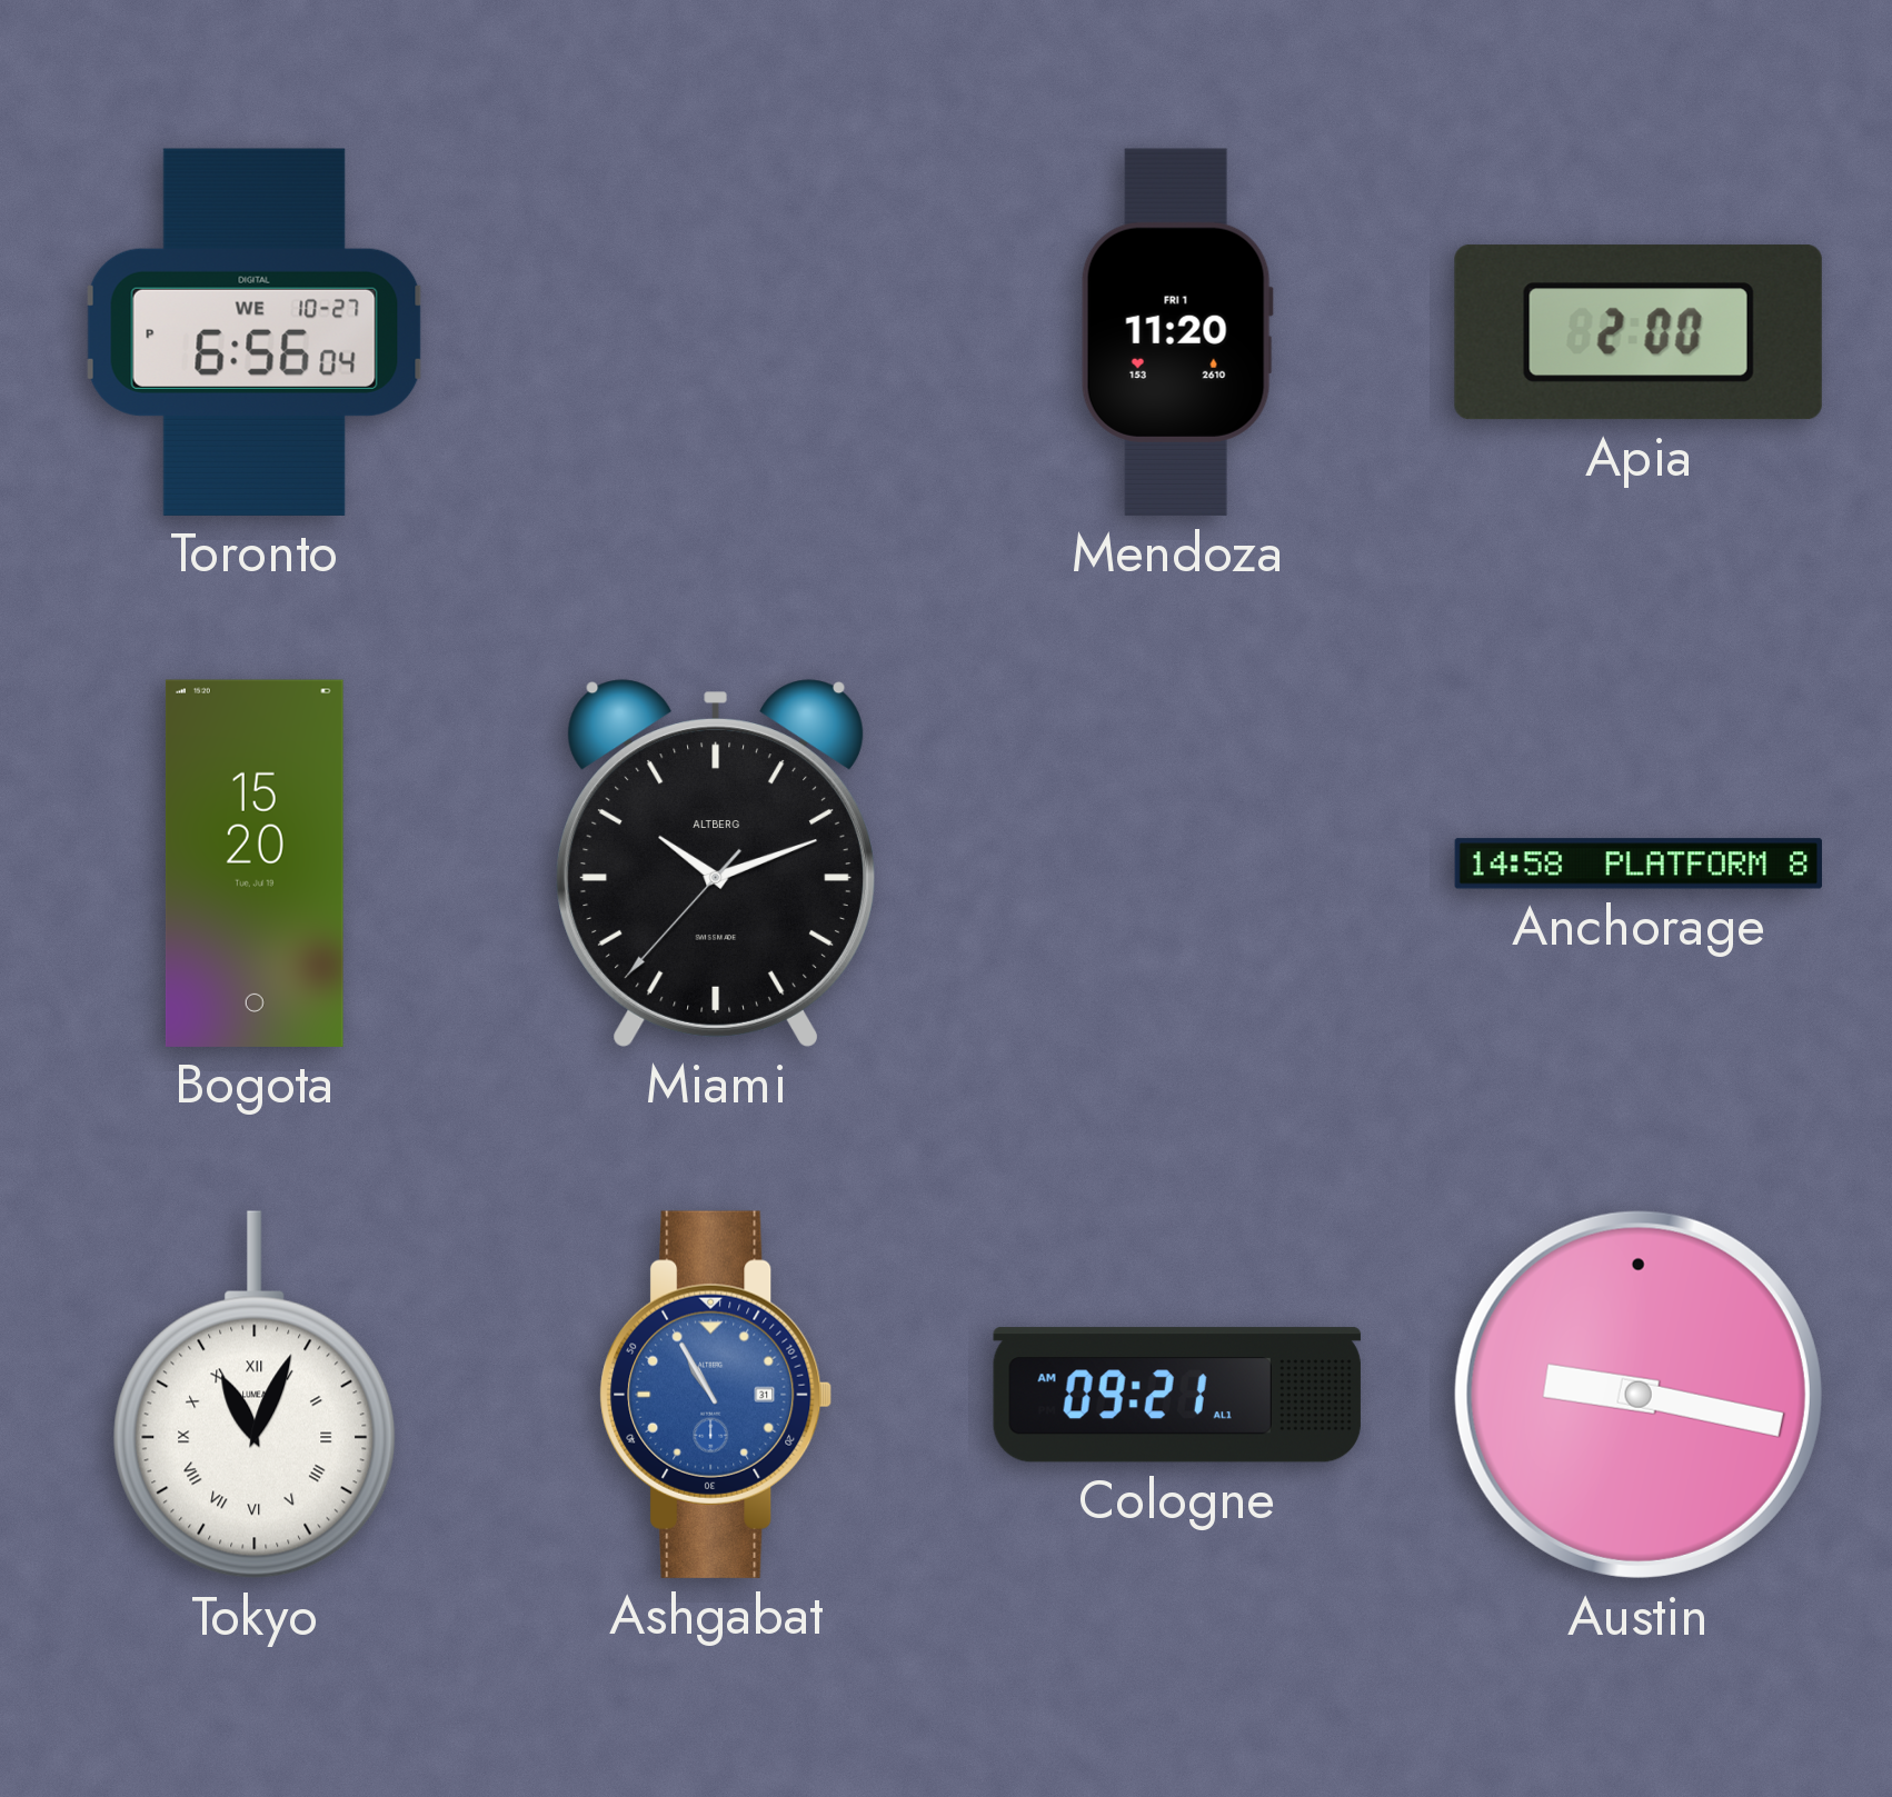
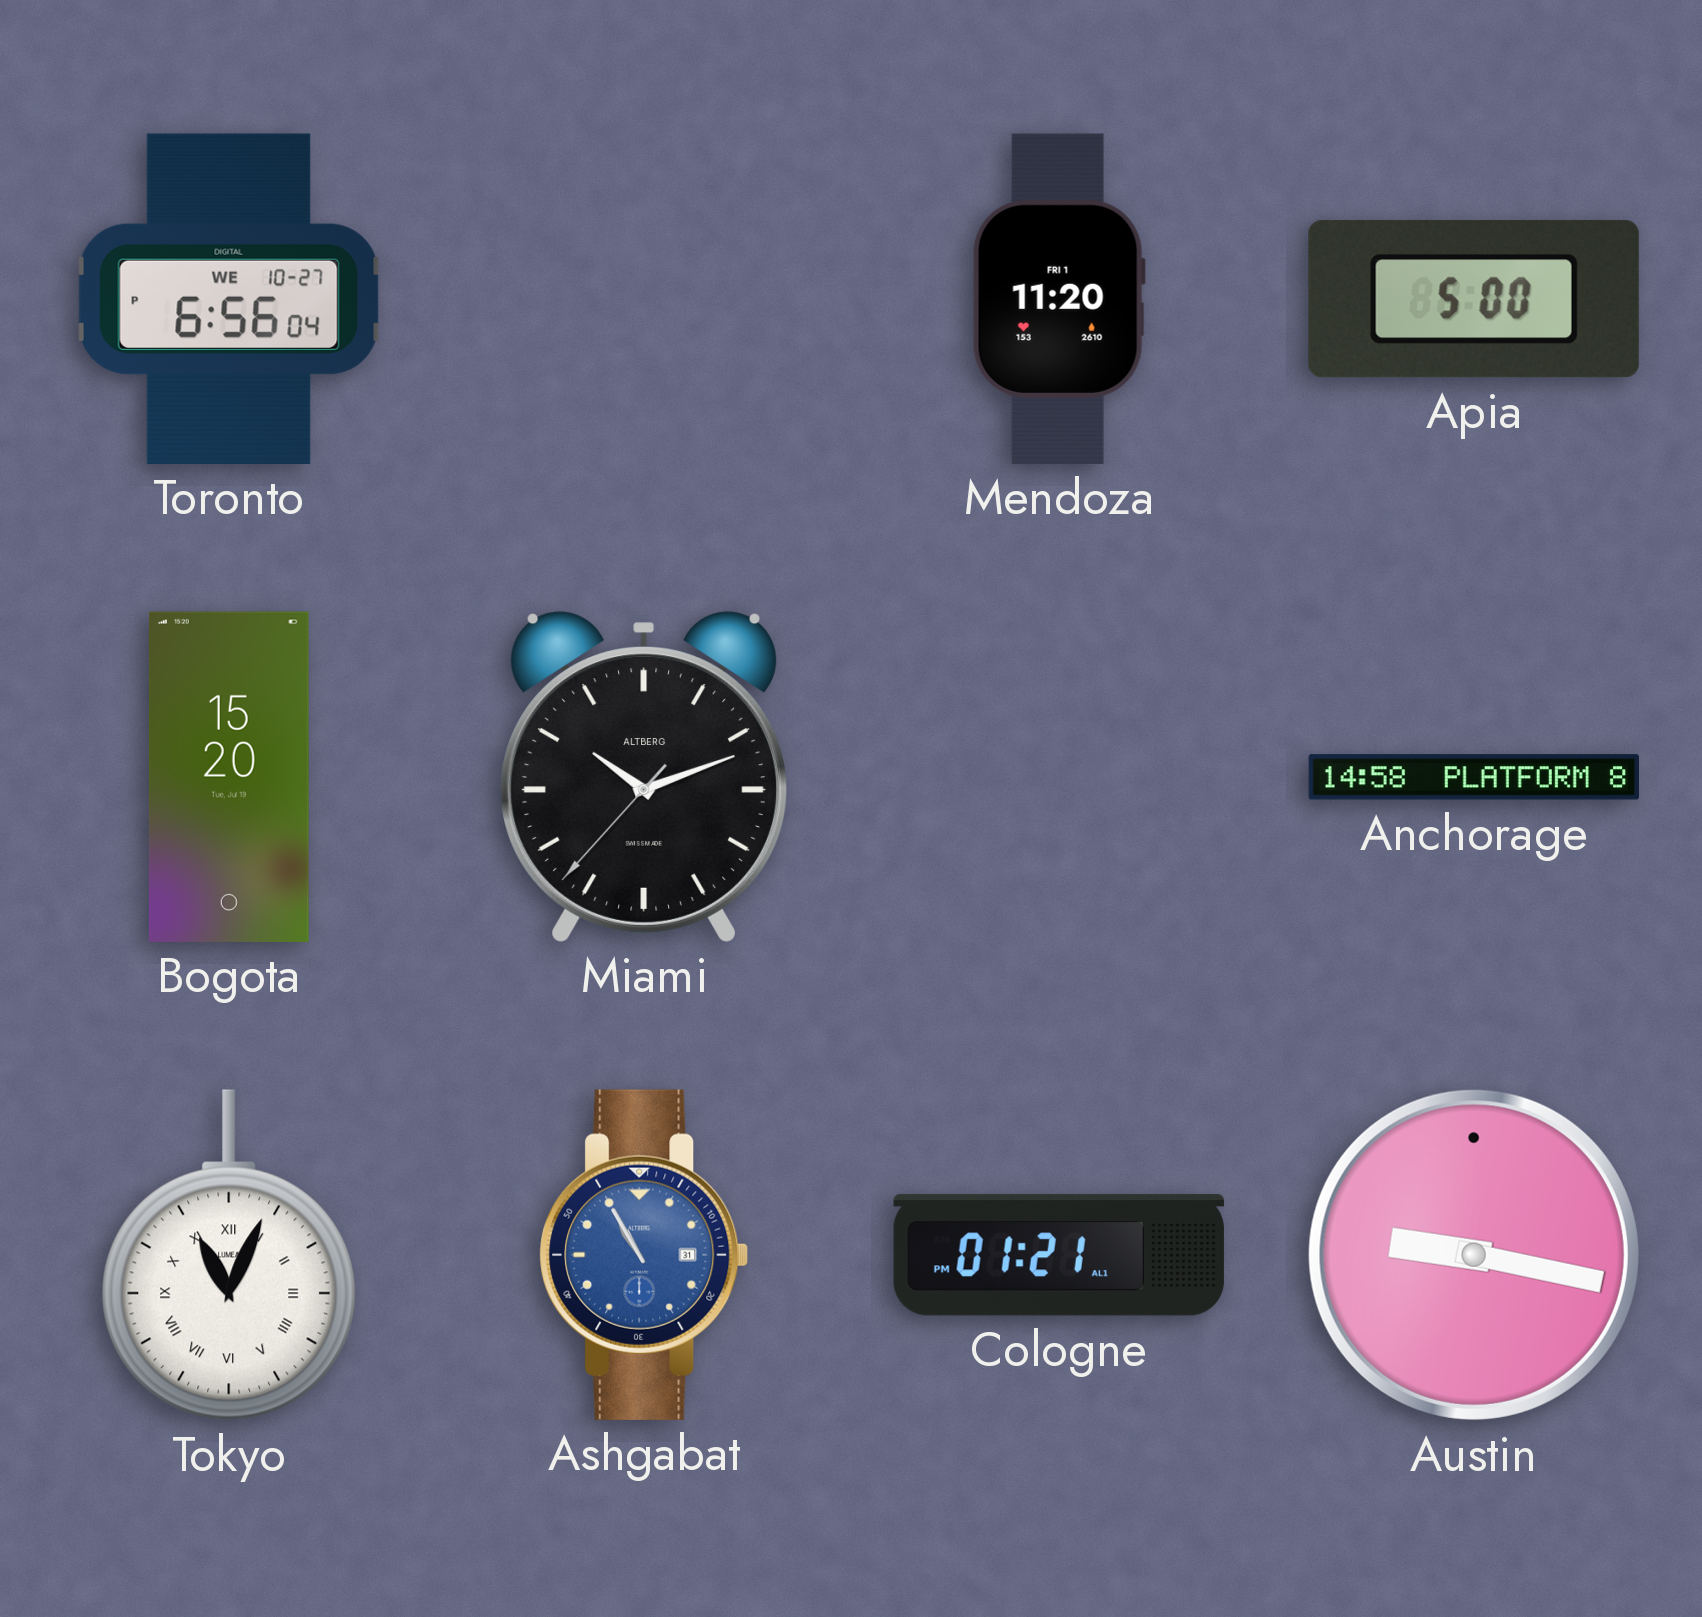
Apia: 2:00 -> 5:00
Cologne: 09:21 -> 01:21
